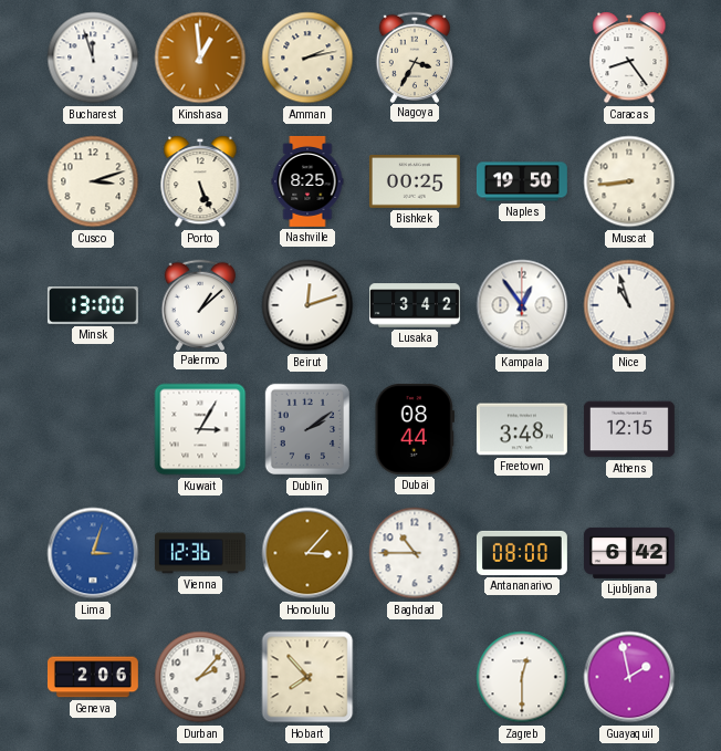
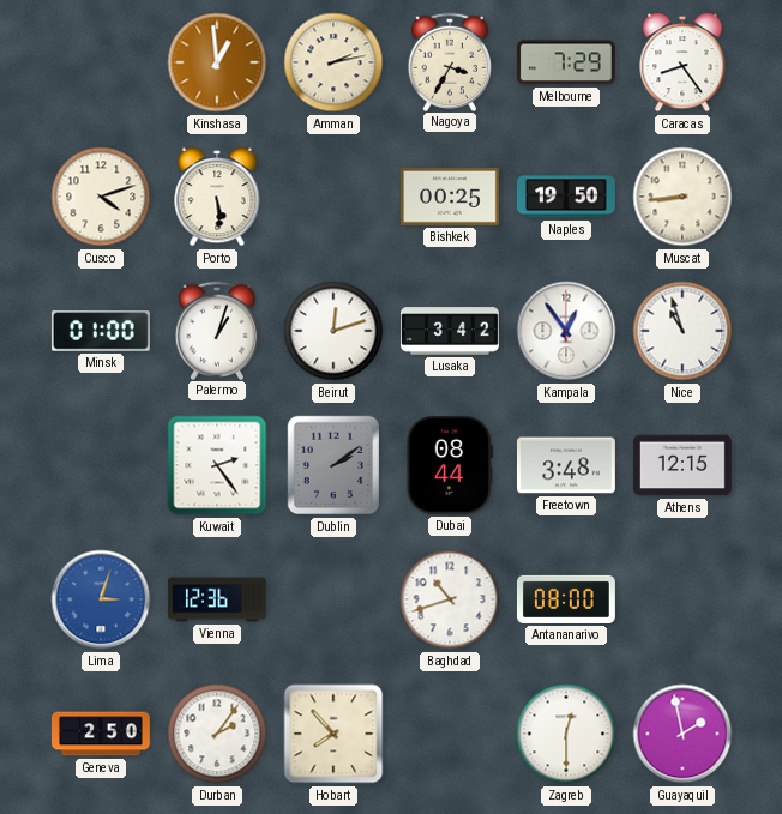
Bucharest: 11:57 -> none
Melbourne: none -> 7:29
Cusco: 3:12 -> 4:12
Porto: 5:26 -> 5:29
Nashville: 8:25 -> none
Minsk: 13:00 -> 01:00
Palermo: 1:08 -> 1:03
Kuwait: 3:05 -> 2:24
Honolulu: 3:07 -> none
Baghdad: 10:45 -> 10:42
Ljubljana: 6:42 -> none
Geneva: 2:06 -> 2:50
Durban: 2:07 -> 2:06
